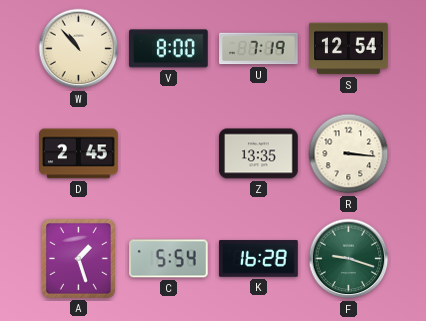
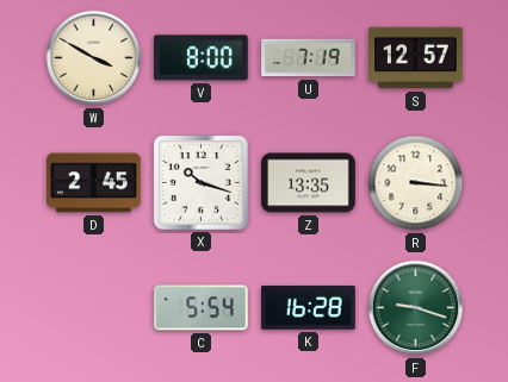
W: 10:53 -> 3:50
S: 12:54 -> 12:57
X: none -> 10:18
A: 1:27 -> none
